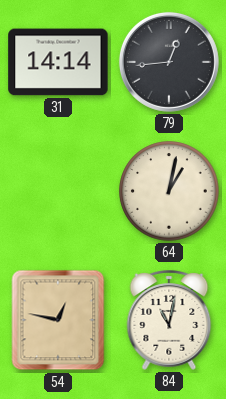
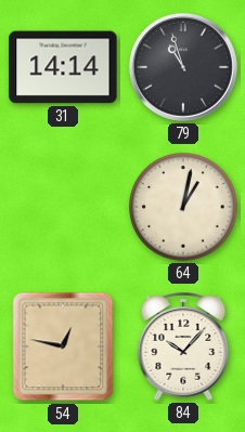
79: 12:44 -> 10:57
84: 11:02 -> 10:07
